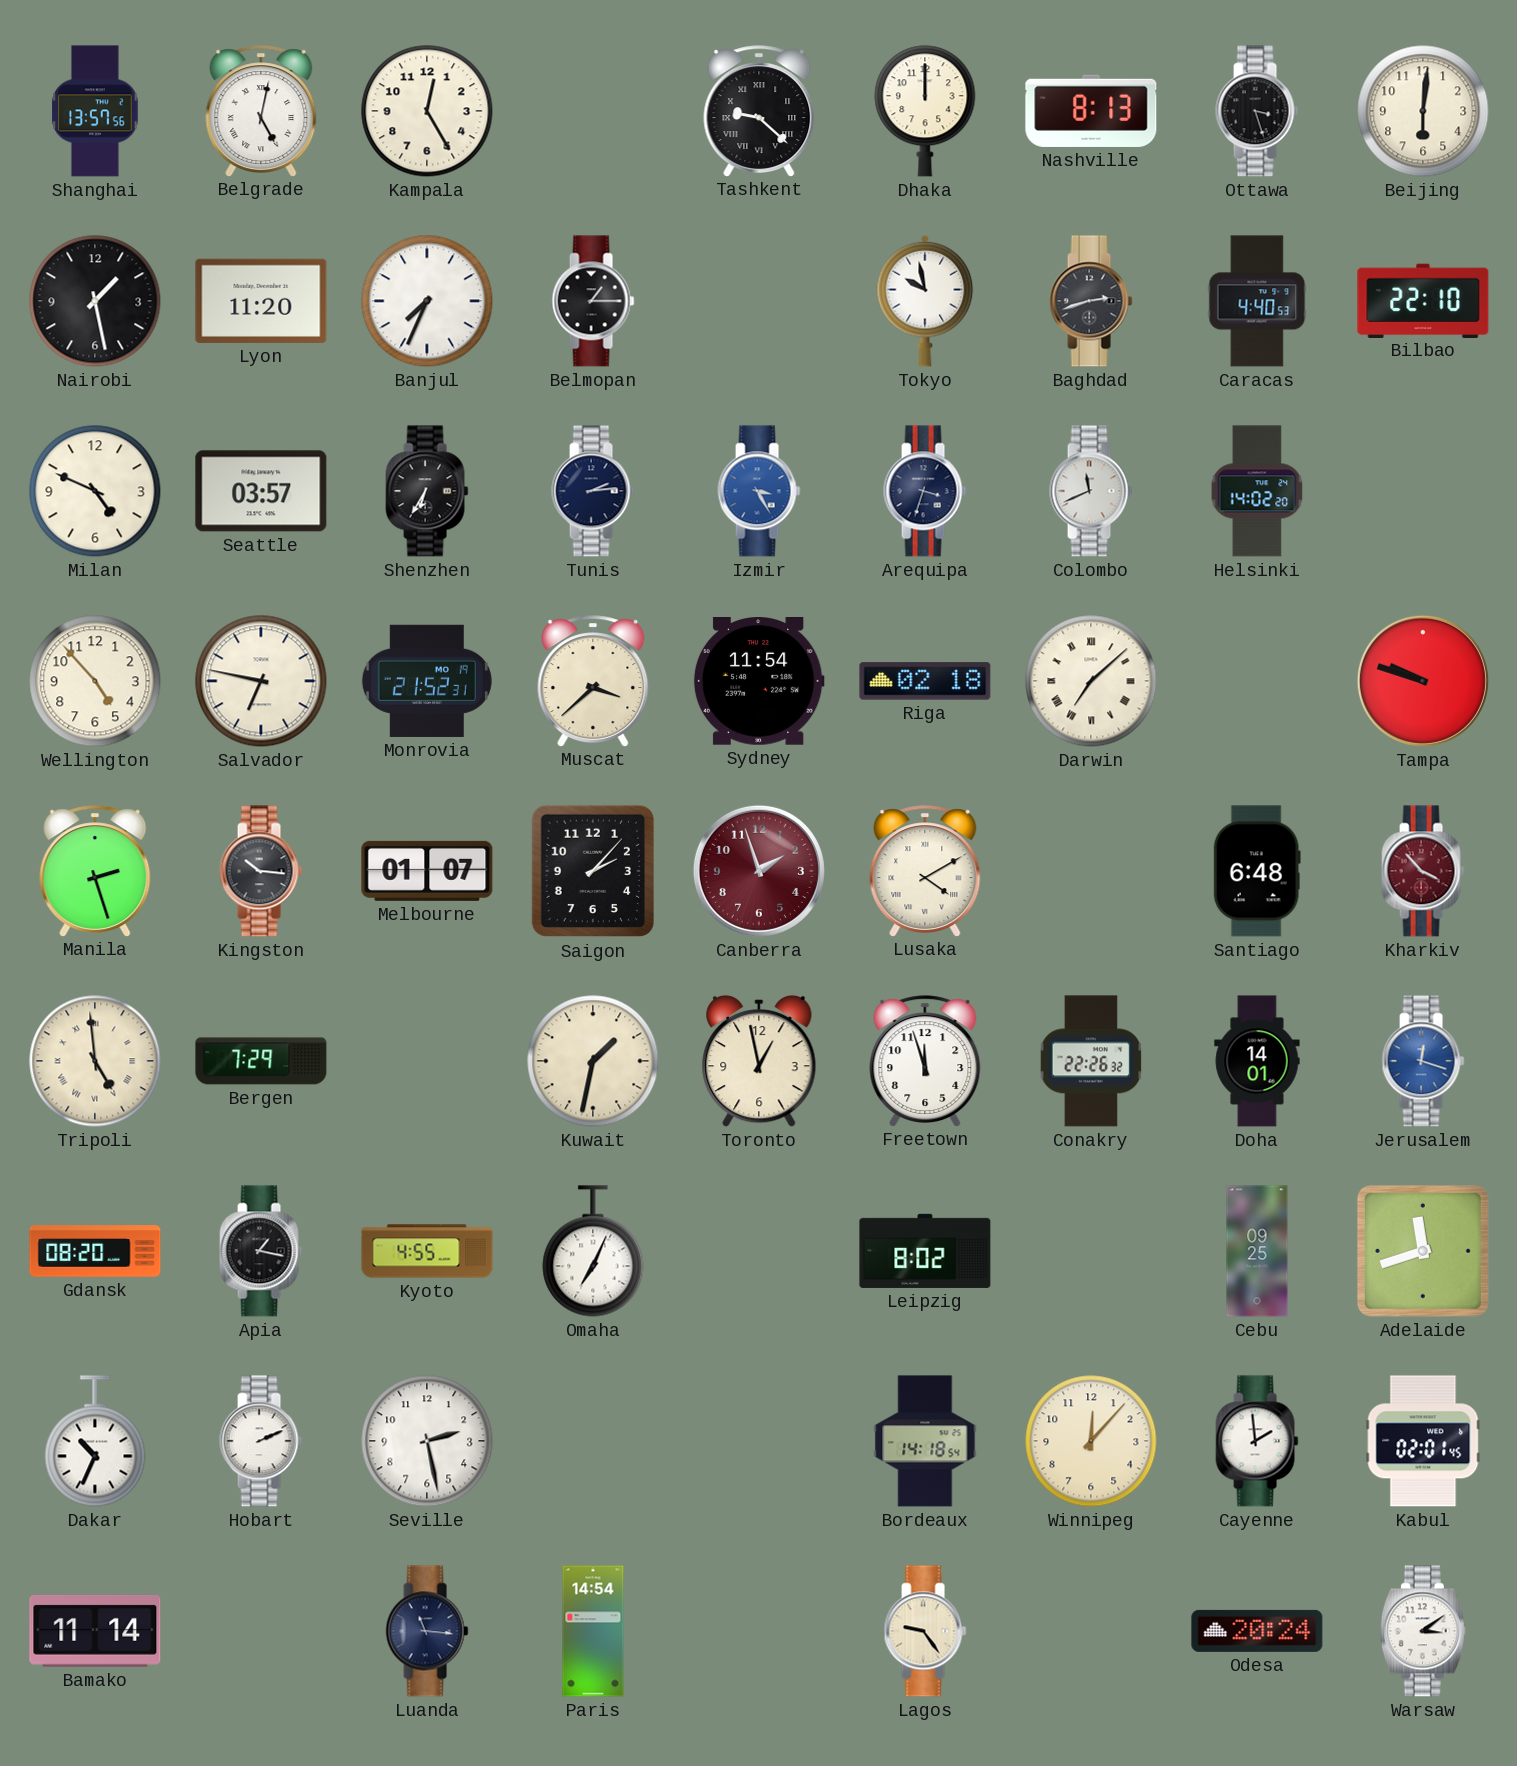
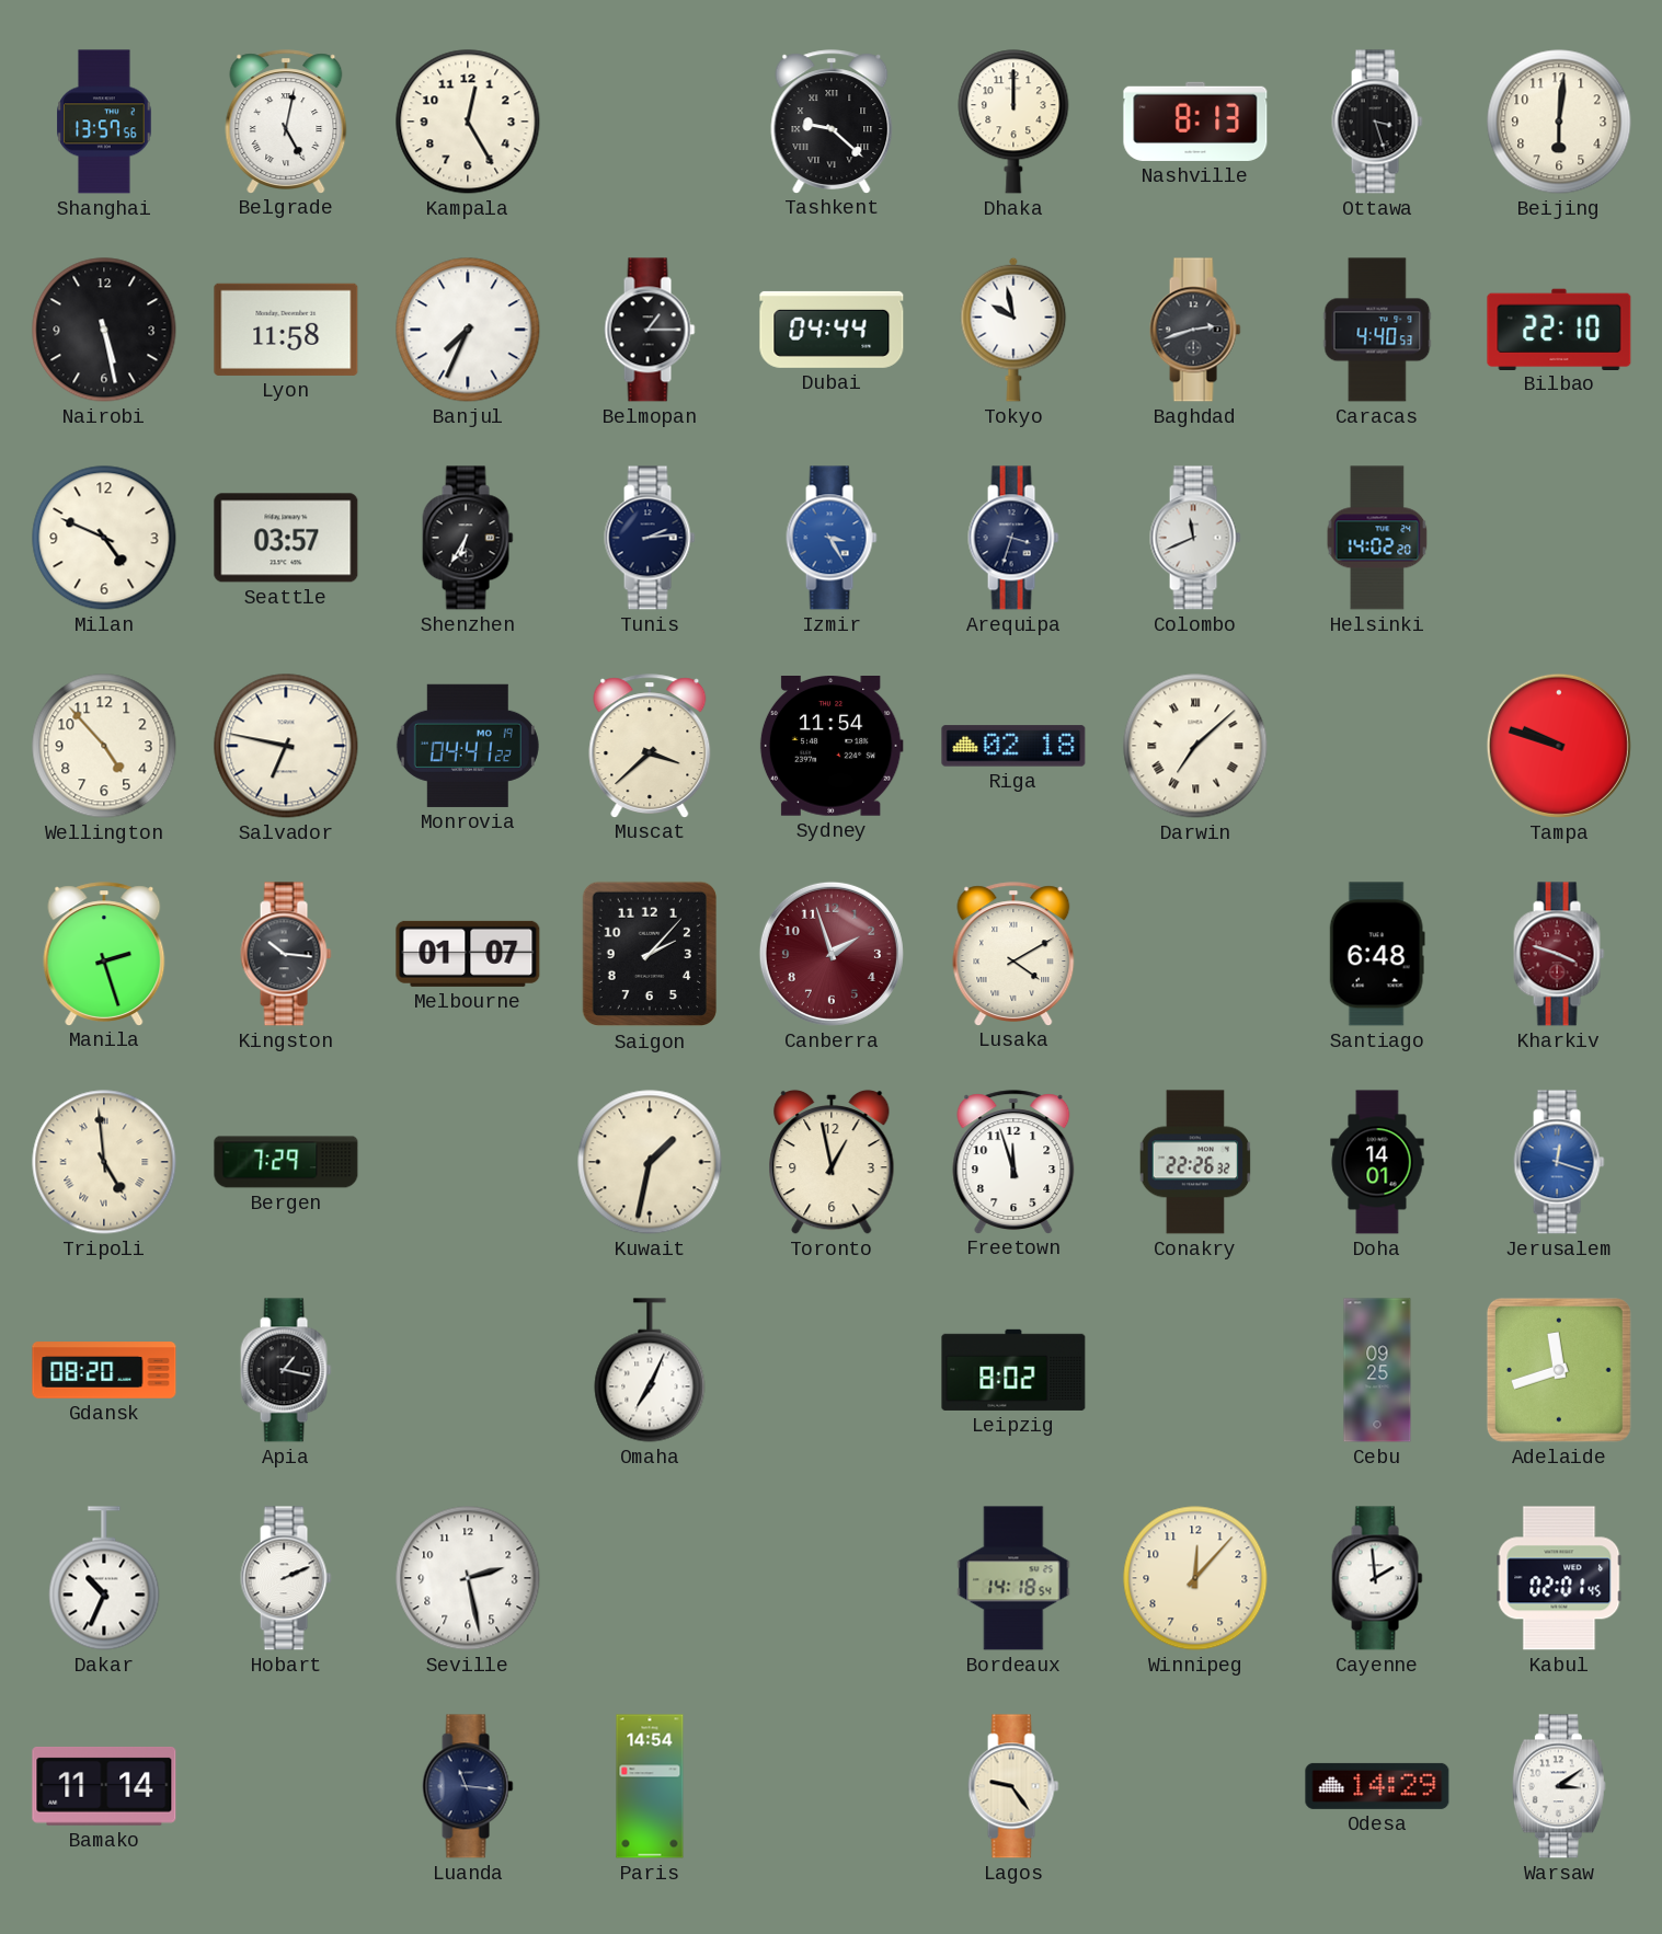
Nairobi: 1:28 -> 5:28
Lyon: 11:20 -> 11:58
Dubai: none -> 04:44
Monrovia: 21:52 -> 04:41
Kharkiv: 3:53 -> 3:48
Kyoto: 4:55 -> none
Odesa: 20:24 -> 14:29
